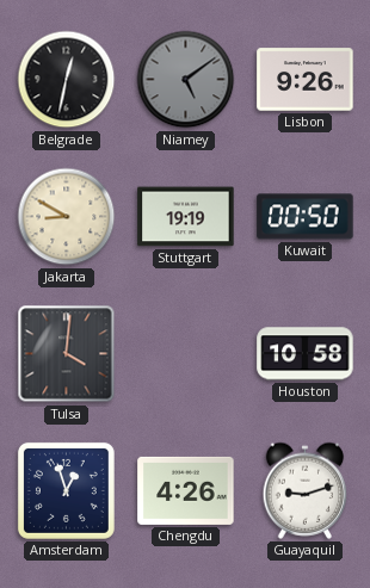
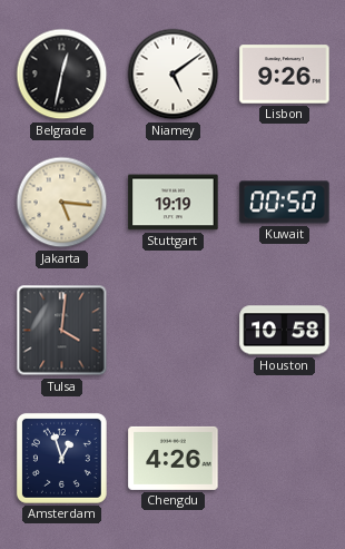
Niamey dial: grey -> white
Jakarta: 8:50 -> 5:16
Guayaquil: 9:12 -> none
